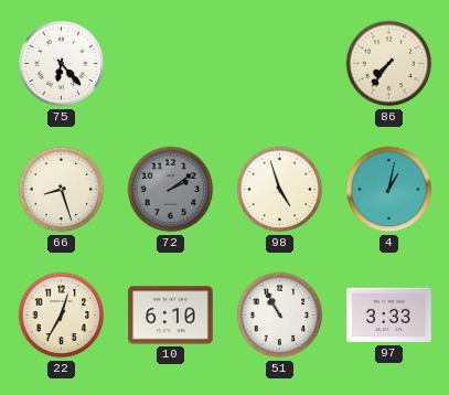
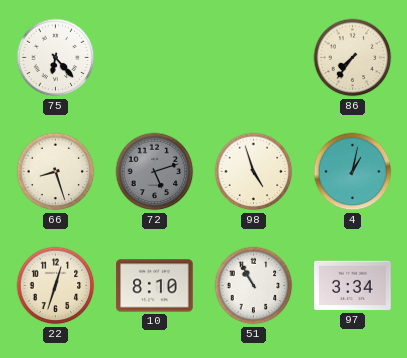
72: 2:09 -> 5:12
22: 12:35 -> 12:33
10: 6:10 -> 8:10
97: 3:33 -> 3:34
